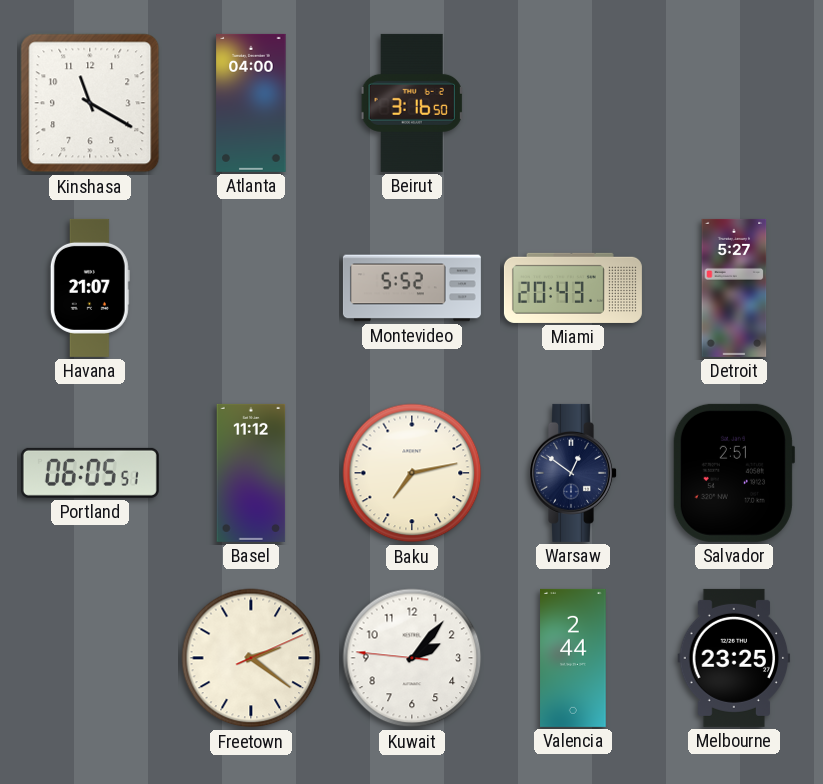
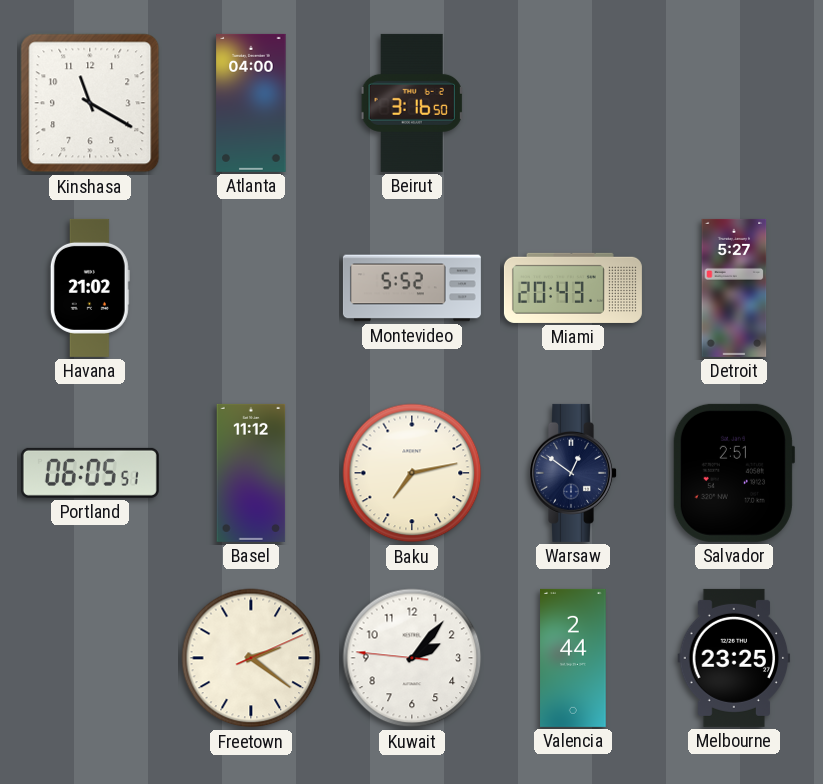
Havana: 21:07 -> 21:02
